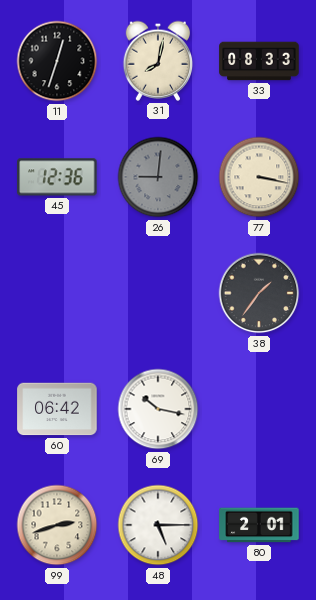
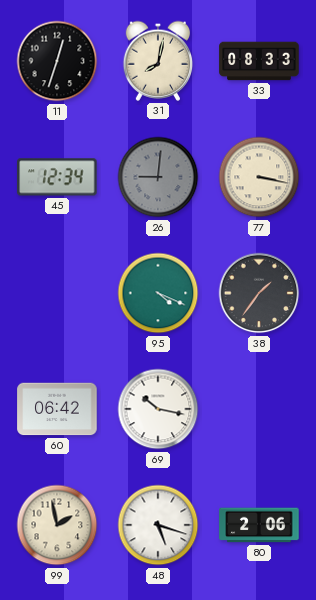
45: 12:36 -> 12:34
95: none -> 4:19
99: 2:42 -> 1:58
48: 5:15 -> 5:18
80: 2:01 -> 2:06
